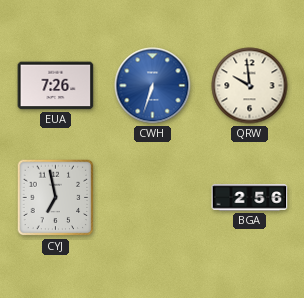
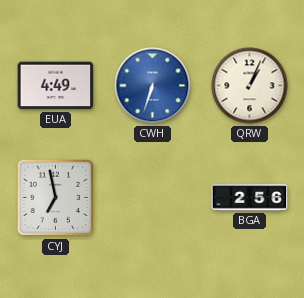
EUA: 7:26 -> 4:49
QRW: 9:59 -> 1:04
